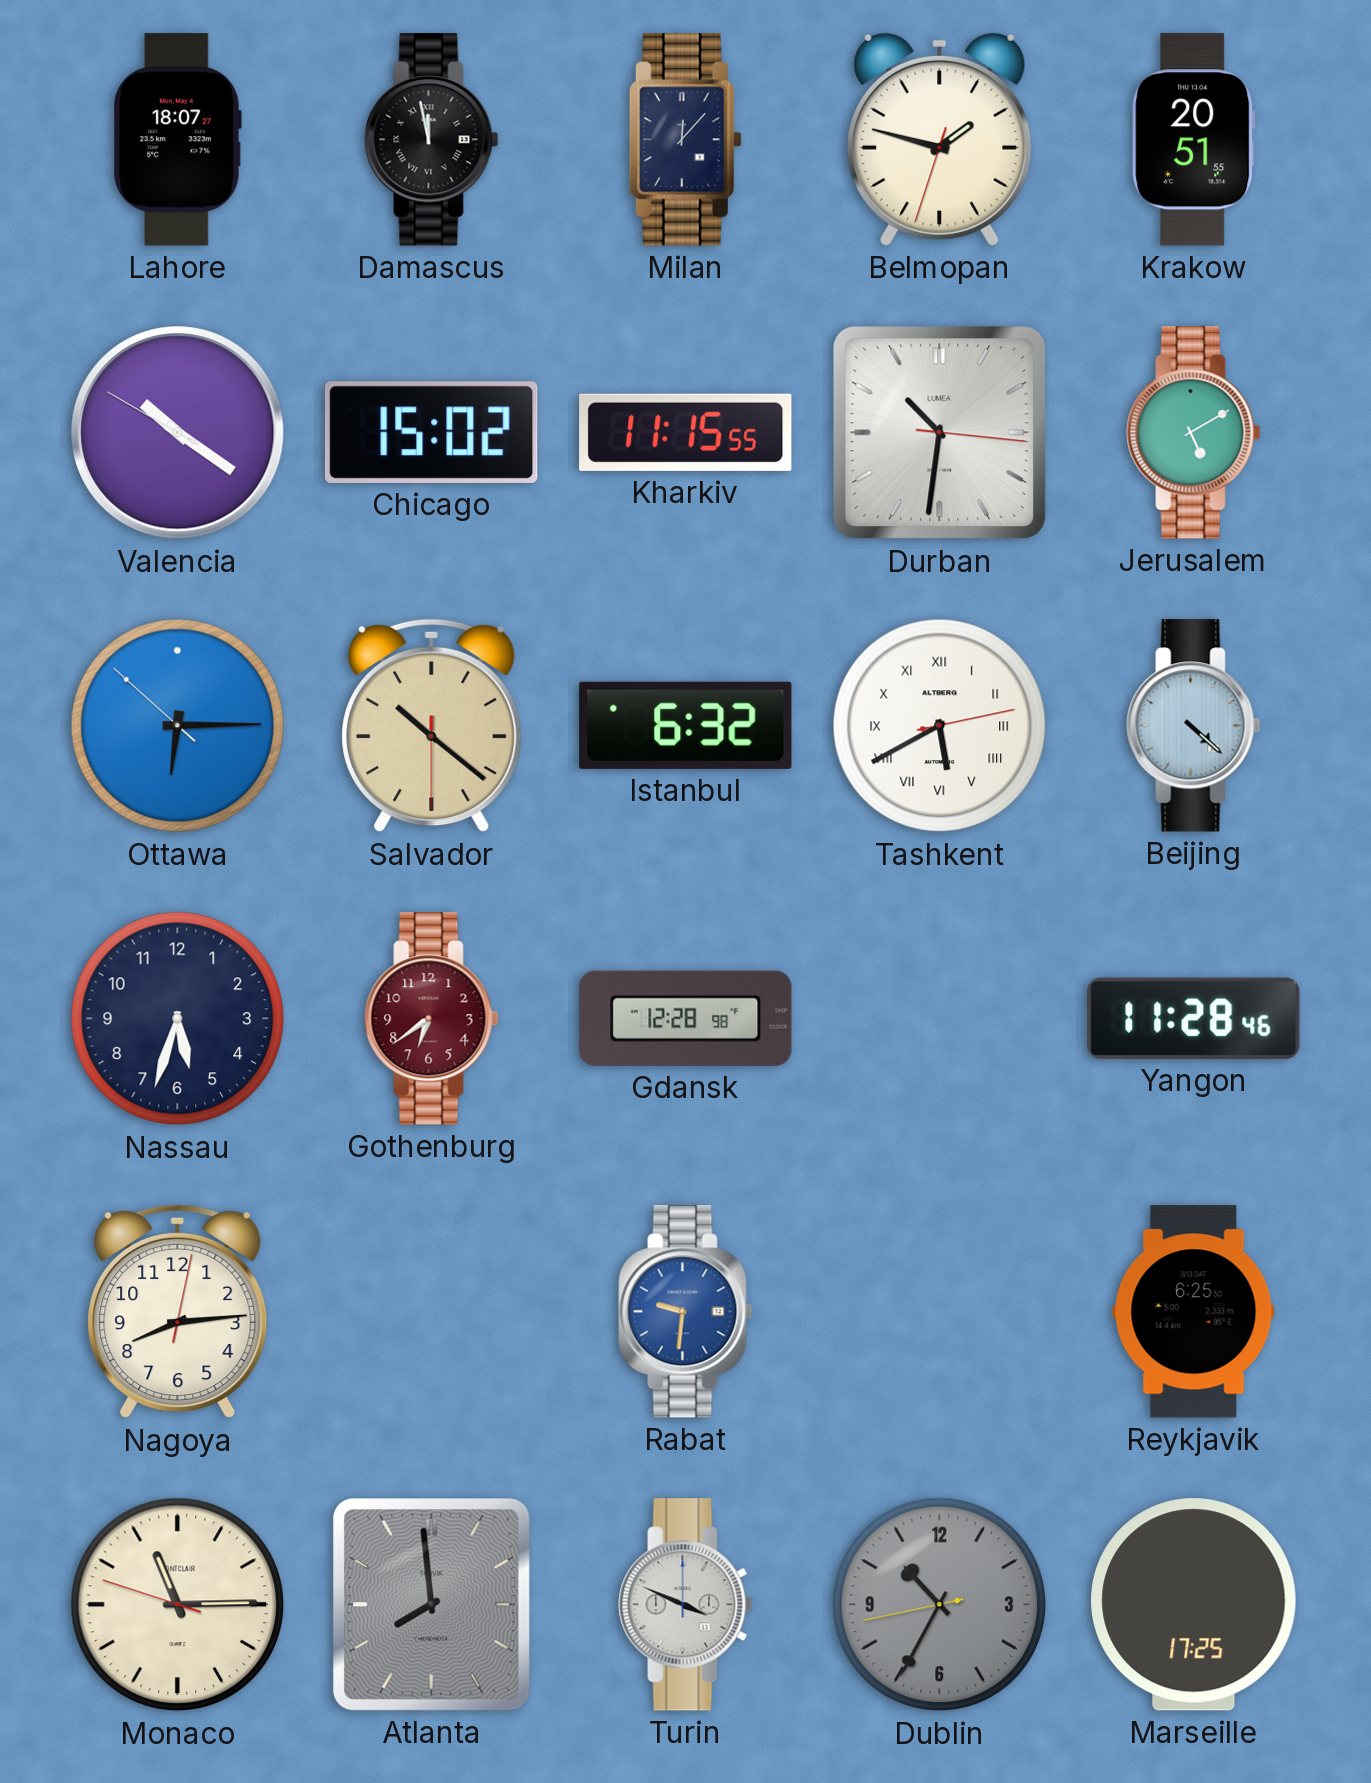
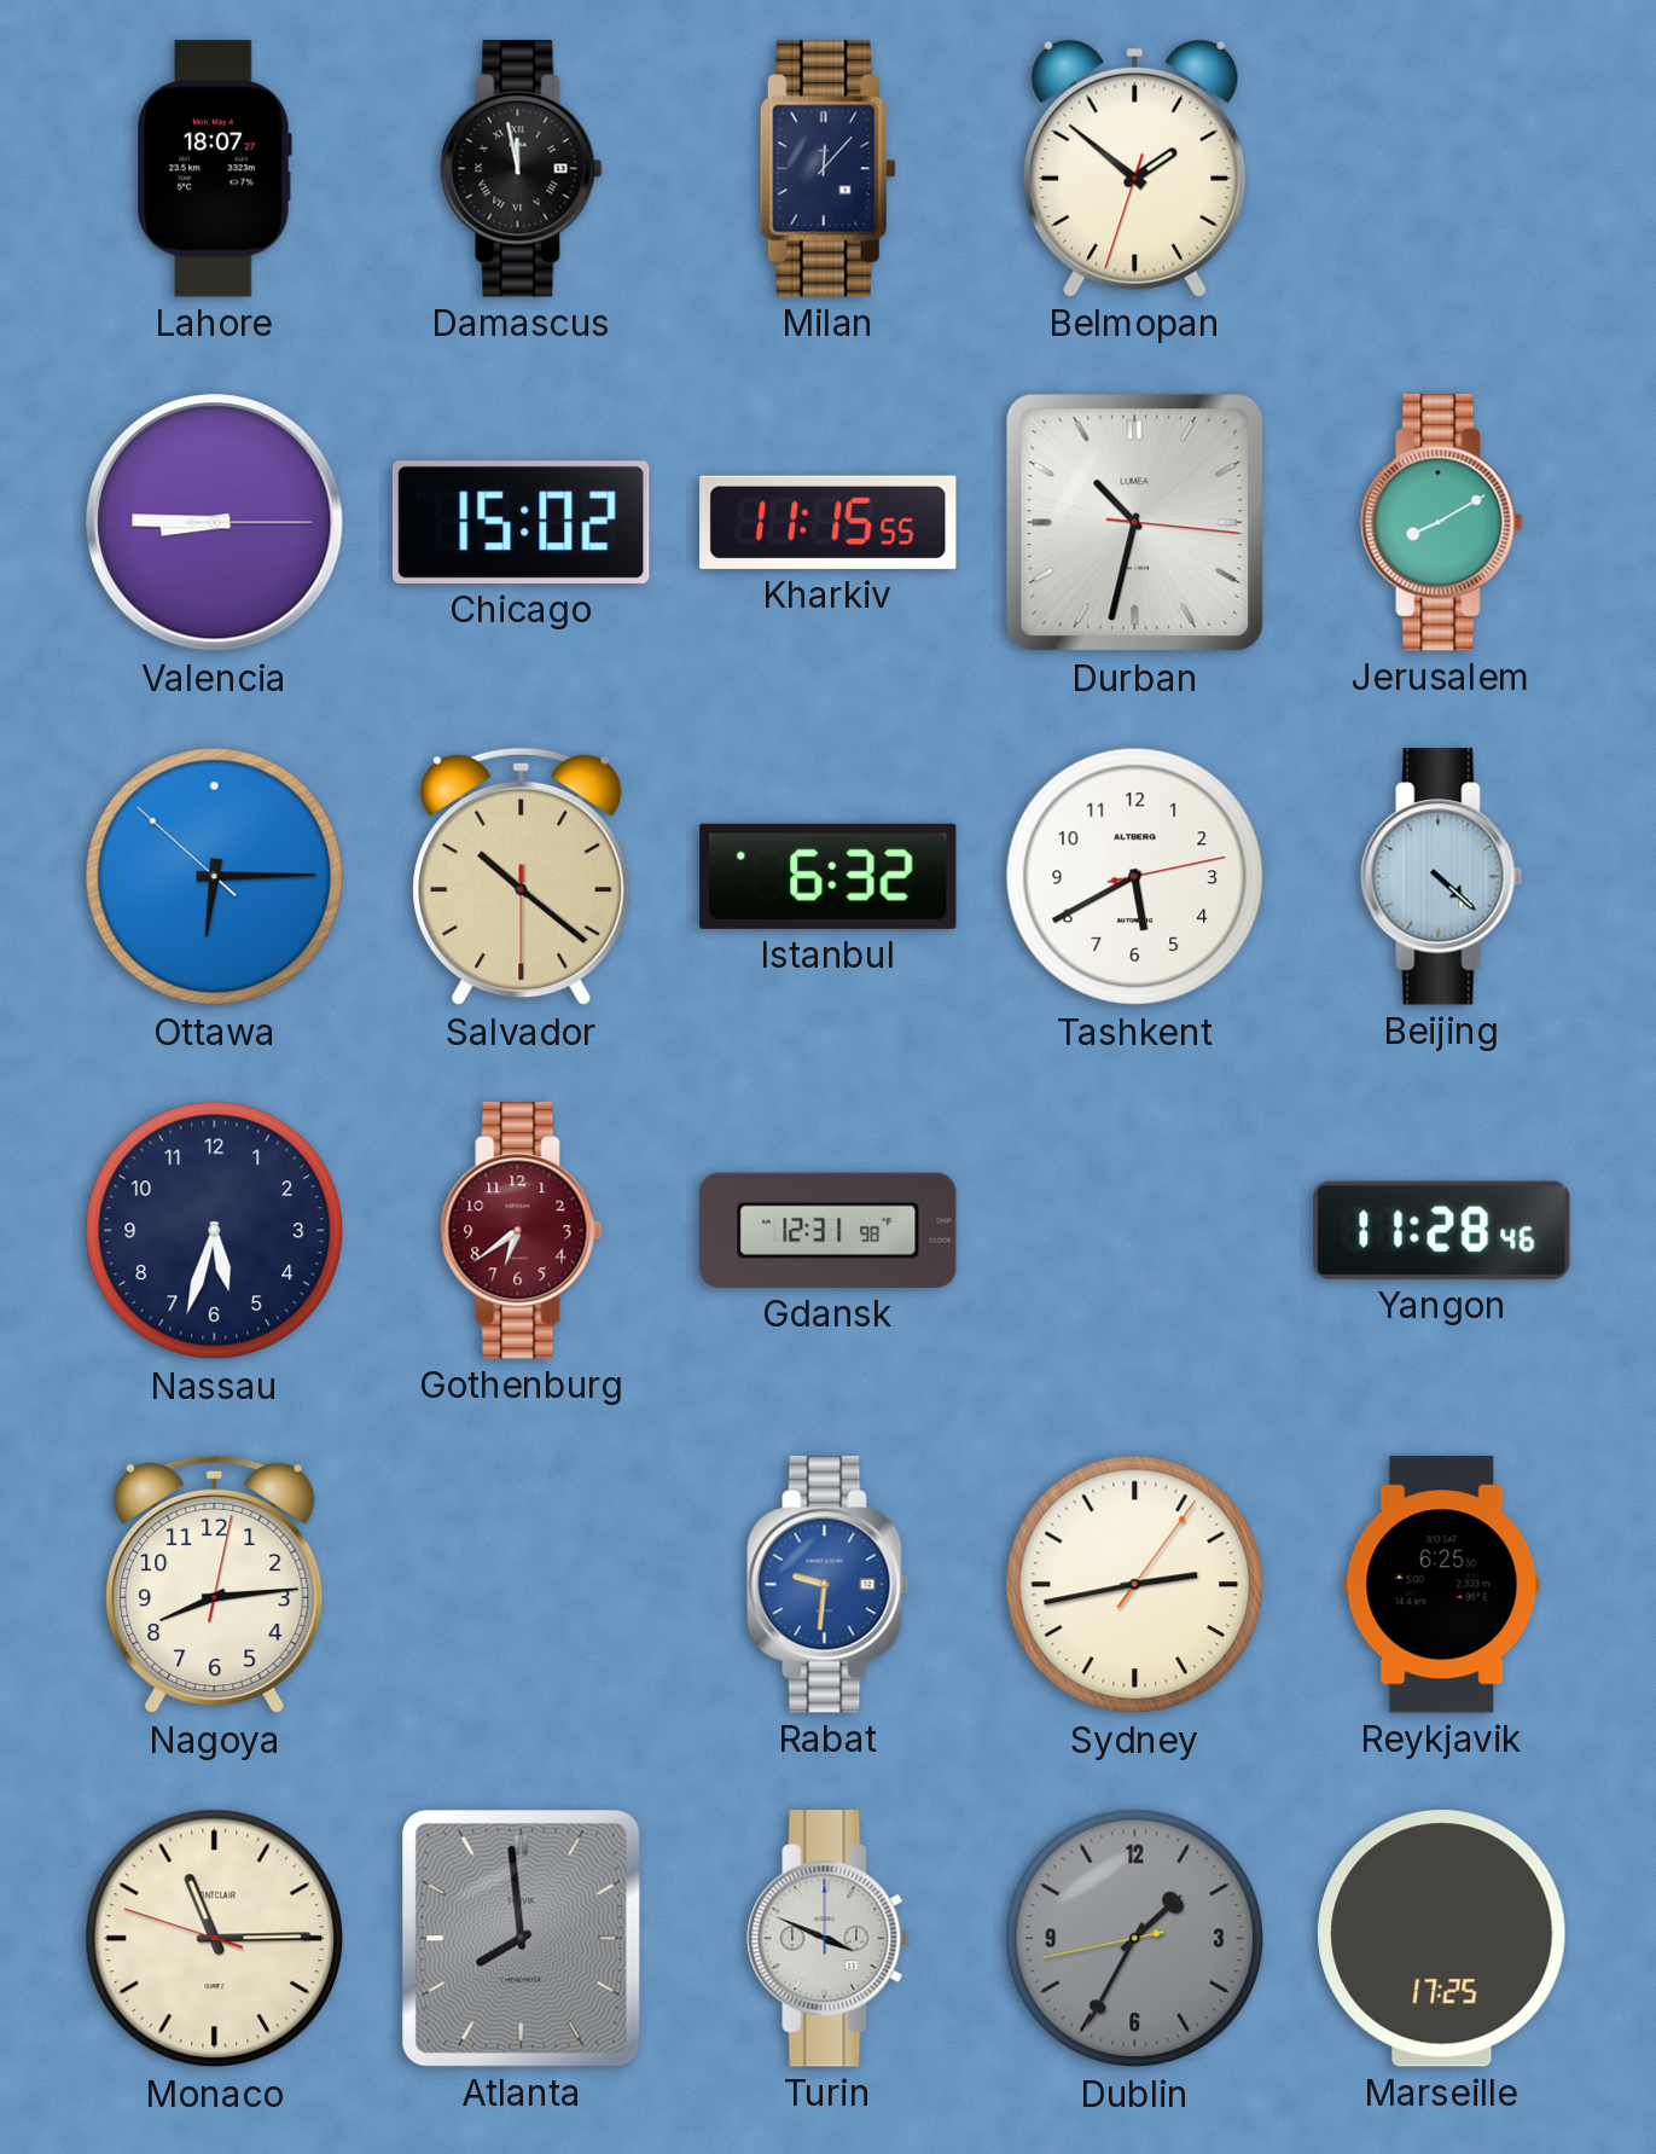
Belmopan: 1:47 -> 1:51
Krakow: 20:51 -> none
Valencia: 10:20 -> 8:45
Durban: 10:31 -> 10:32
Jerusalem: 5:10 -> 8:10
Tashkent numerals: Roman -> Arabic
Gdansk: 12:28 -> 12:31
Sydney: none -> 2:43
Dublin: 10:34 -> 1:34
